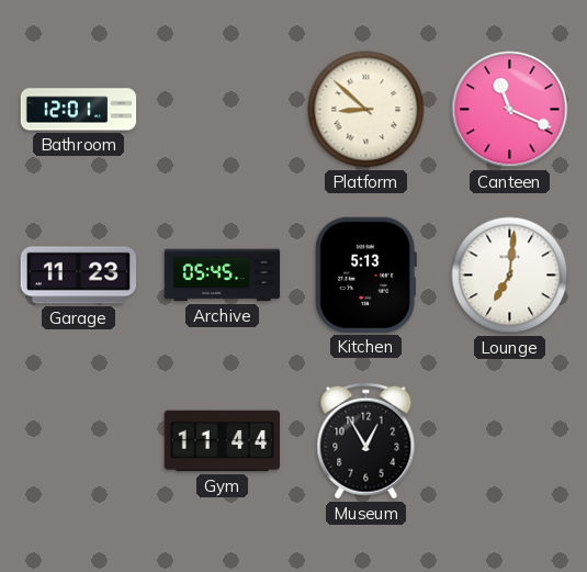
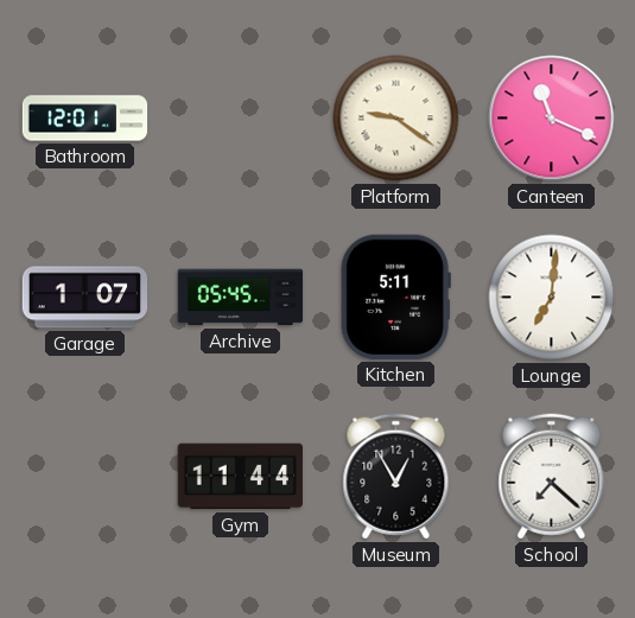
Platform: 8:52 -> 9:21
Garage: 11:23 -> 1:07
Kitchen: 5:13 -> 5:11
School: none -> 7:22
